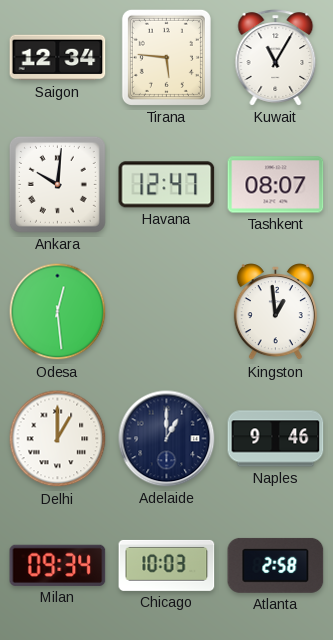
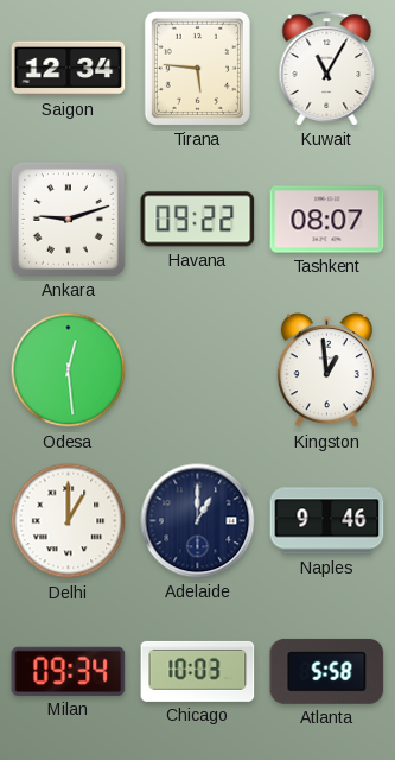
Ankara: 10:01 -> 9:12
Havana: 12:47 -> 09:22
Atlanta: 2:58 -> 5:58
